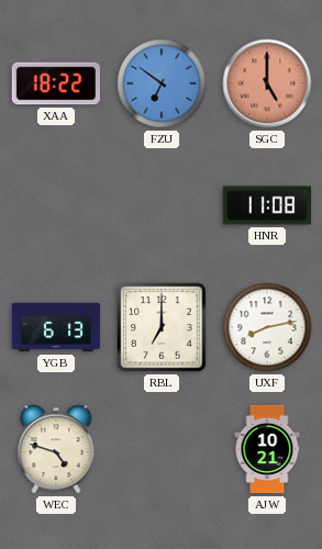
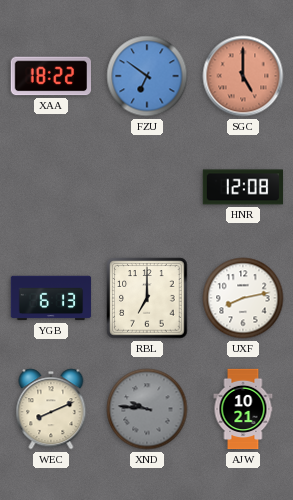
HNR: 11:08 -> 12:08
WEC: 4:48 -> 8:11
XND: none -> 9:46
